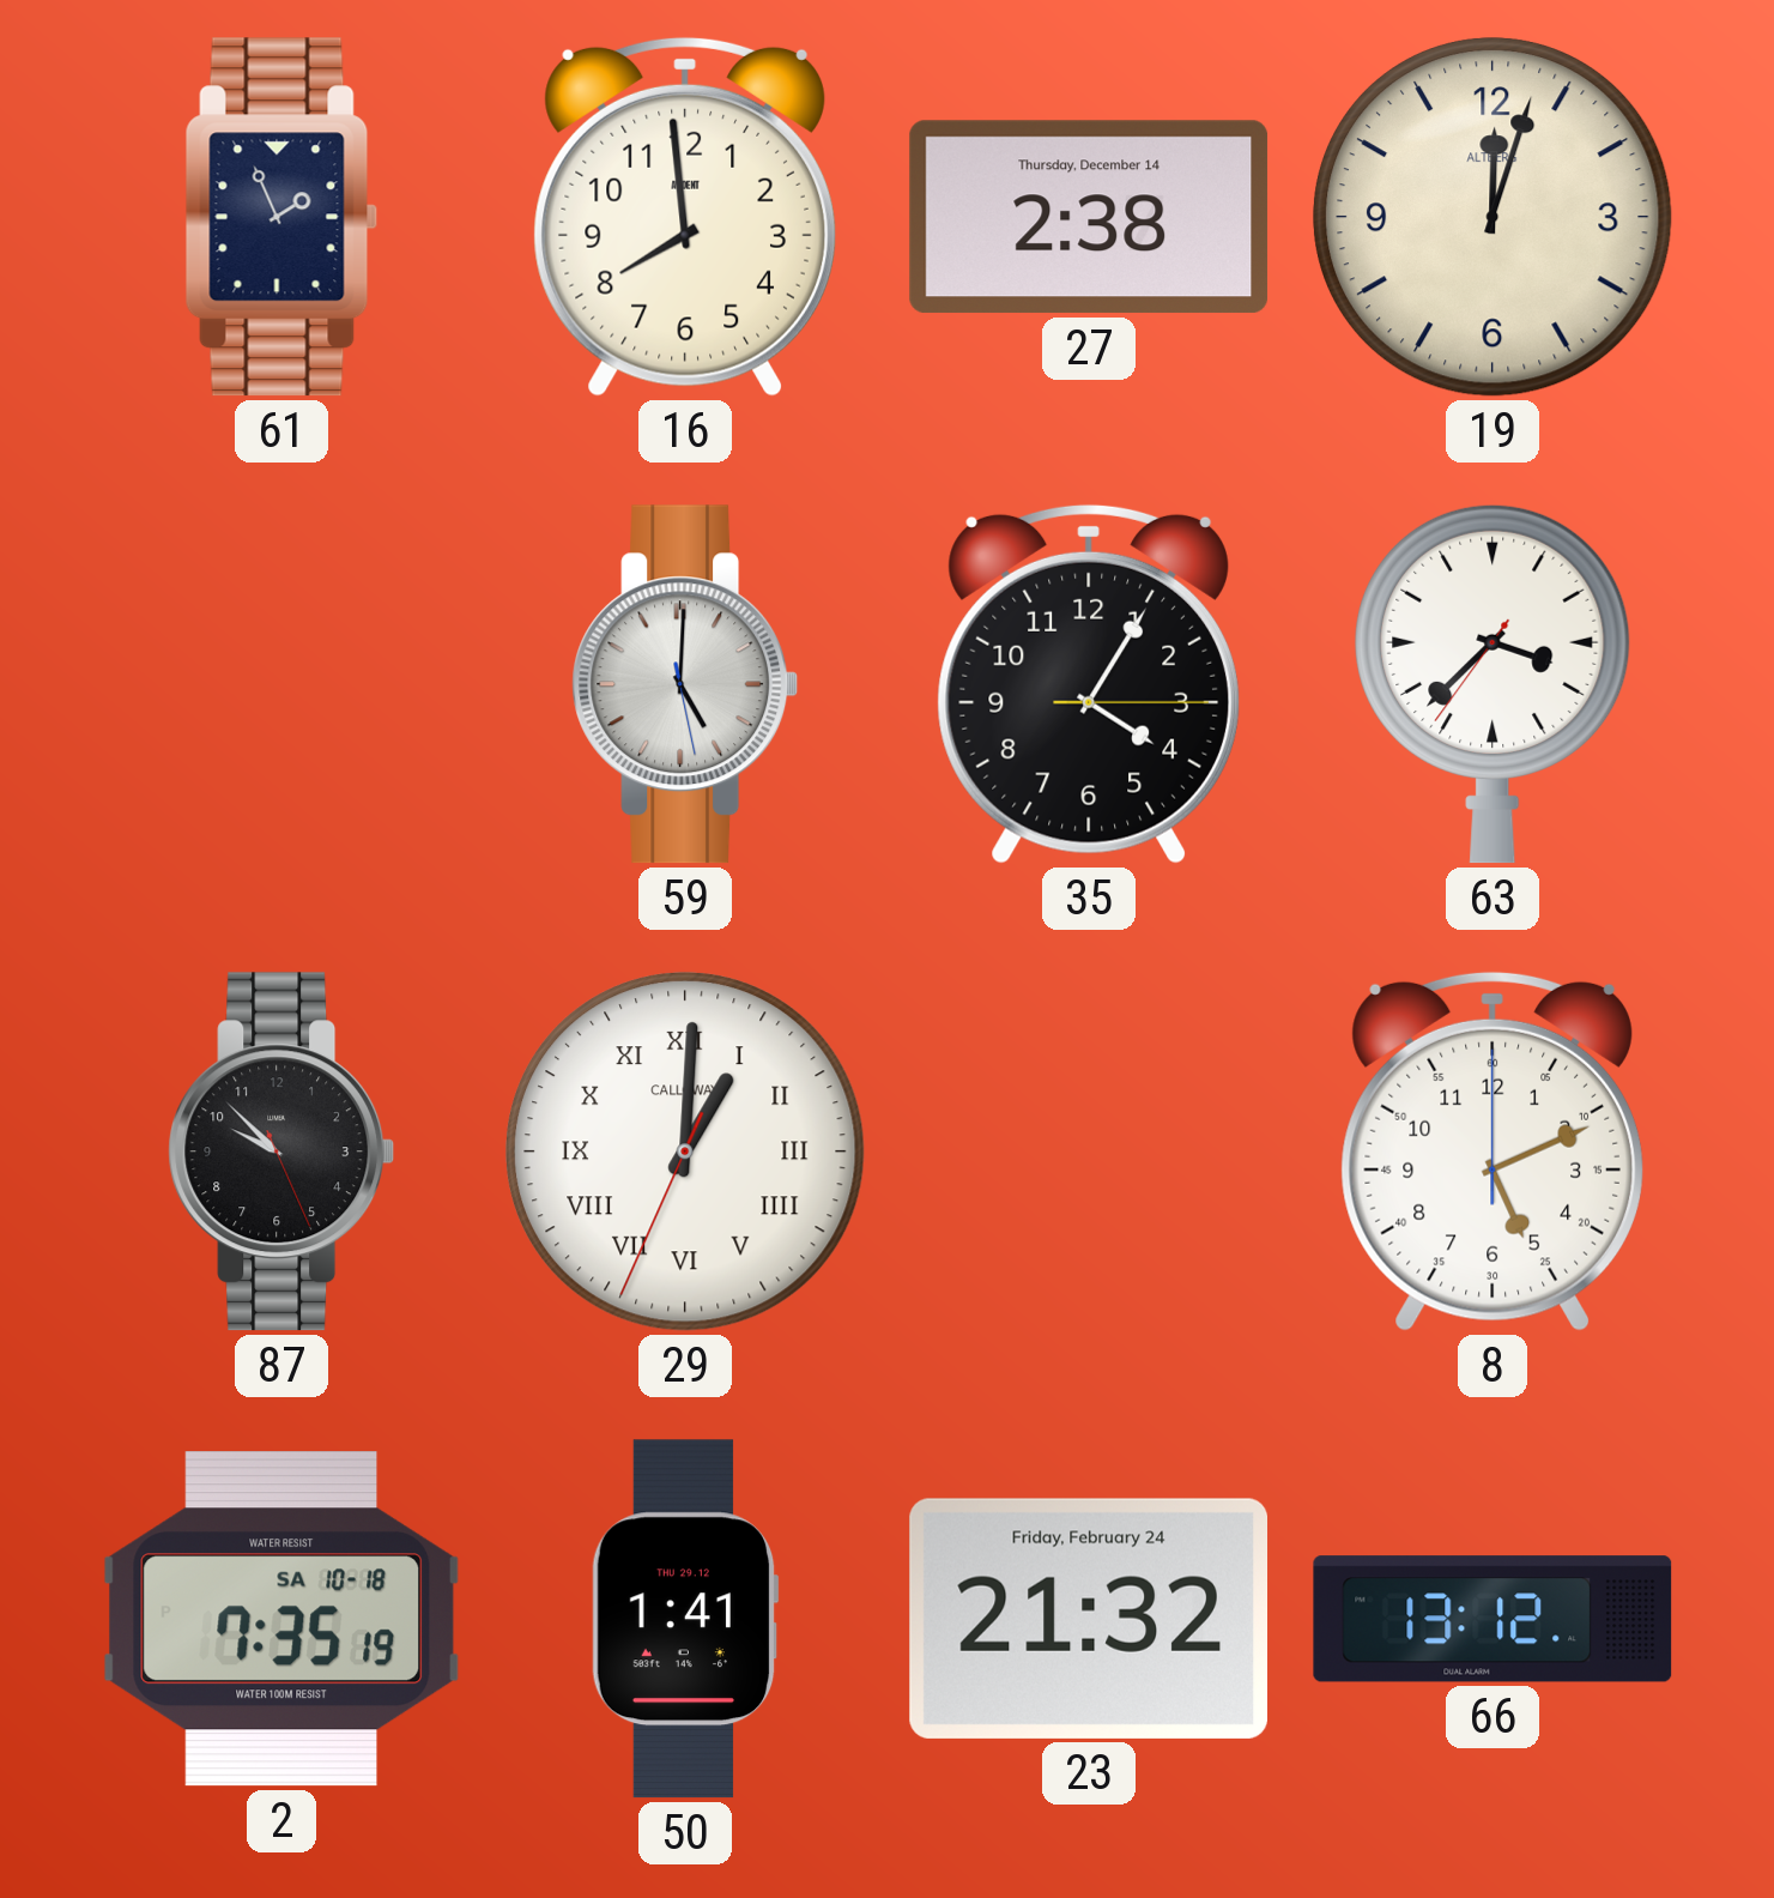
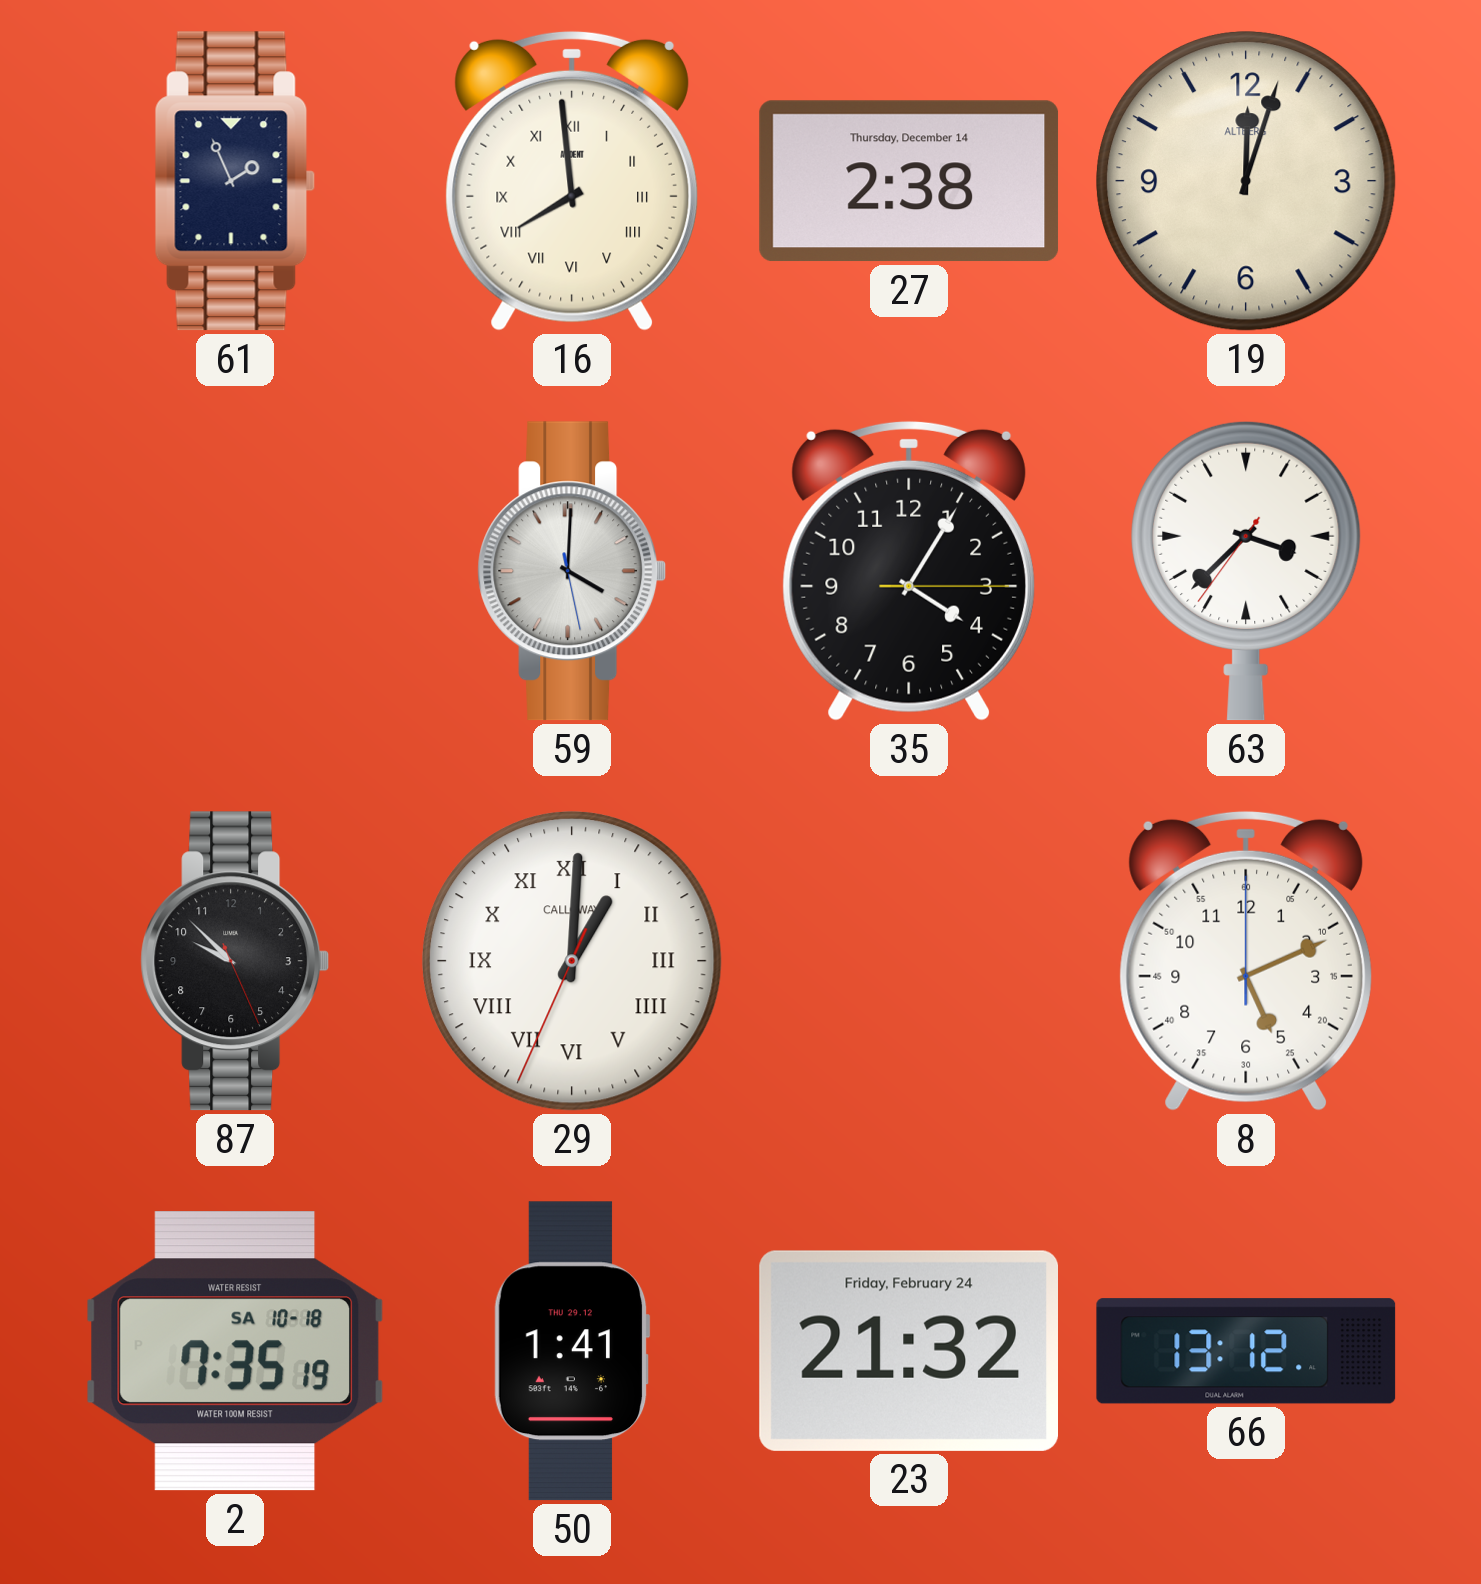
16 numerals: Arabic -> Roman
59: 5:00 -> 4:00
